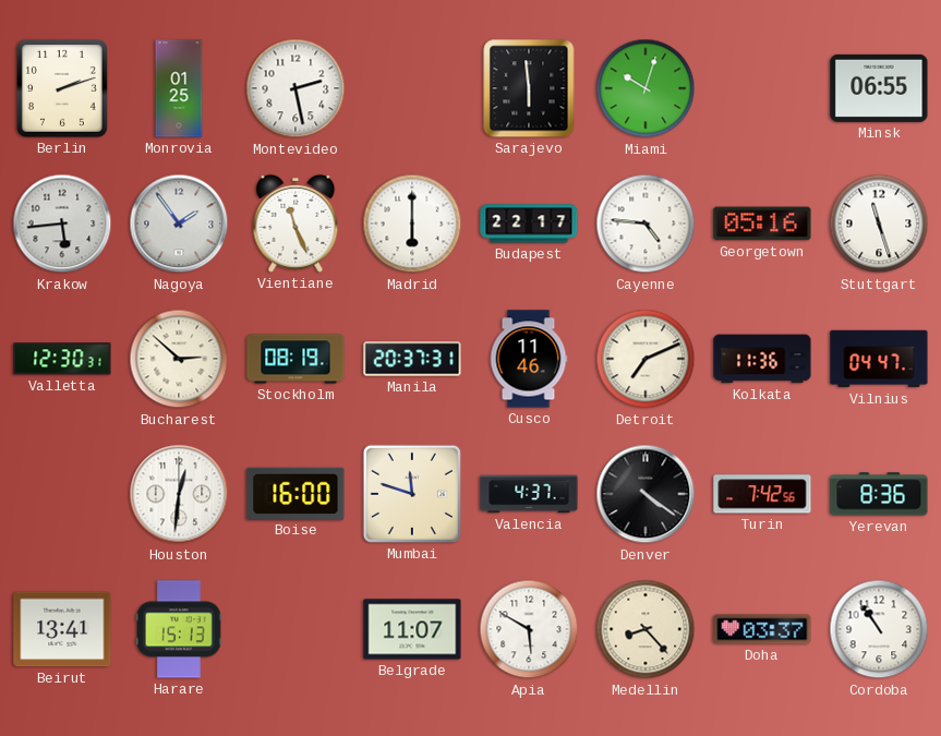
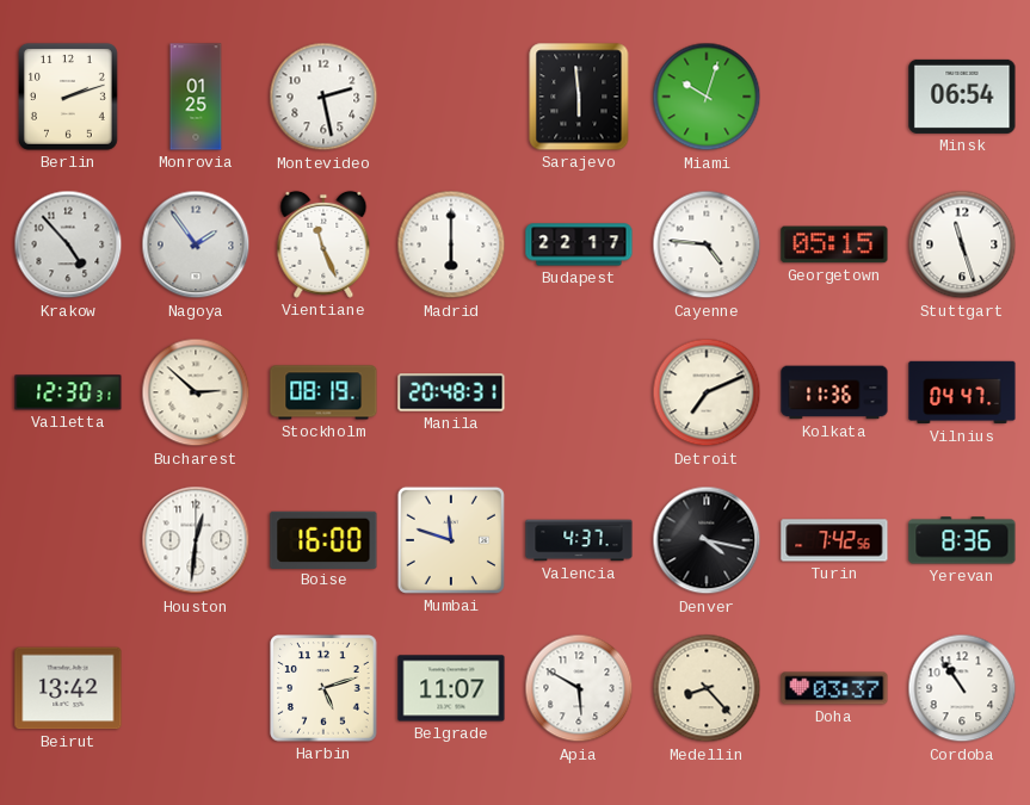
Minsk: 06:55 -> 06:54
Krakow: 5:44 -> 4:53
Georgetown: 05:16 -> 05:15
Manila: 20:37 -> 20:48
Cusco: 11:46 -> none
Denver: 4:21 -> 4:17
Beirut: 13:41 -> 13:42
Harare: 15:13 -> none
Harbin: none -> 5:12
